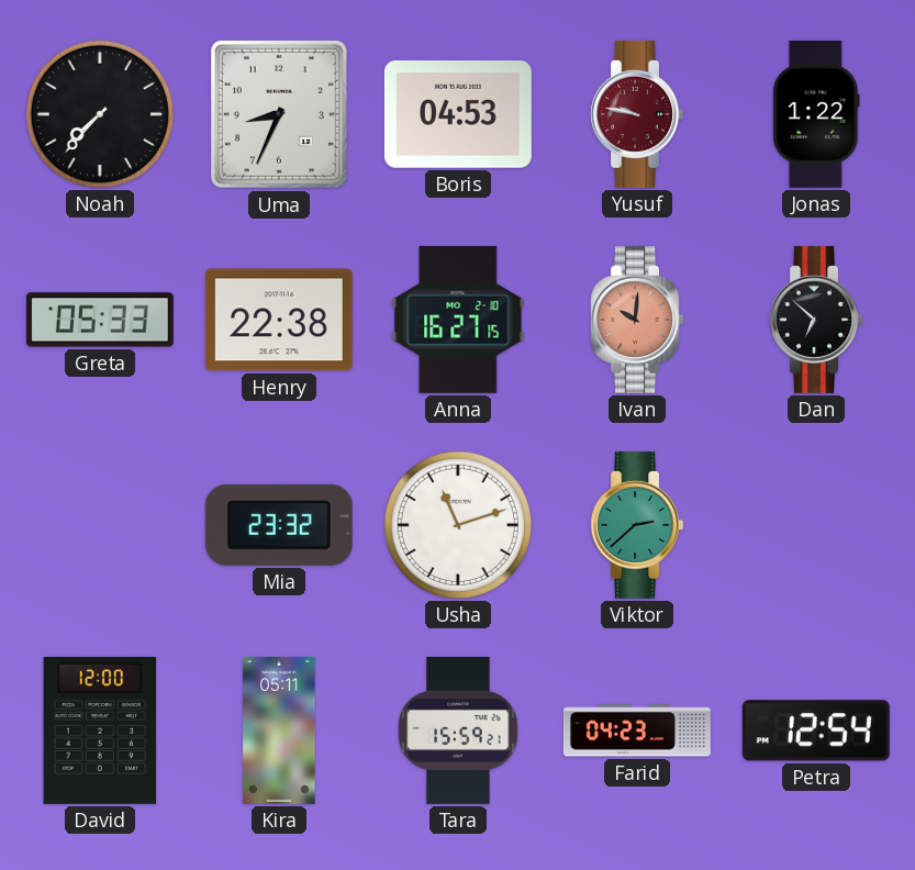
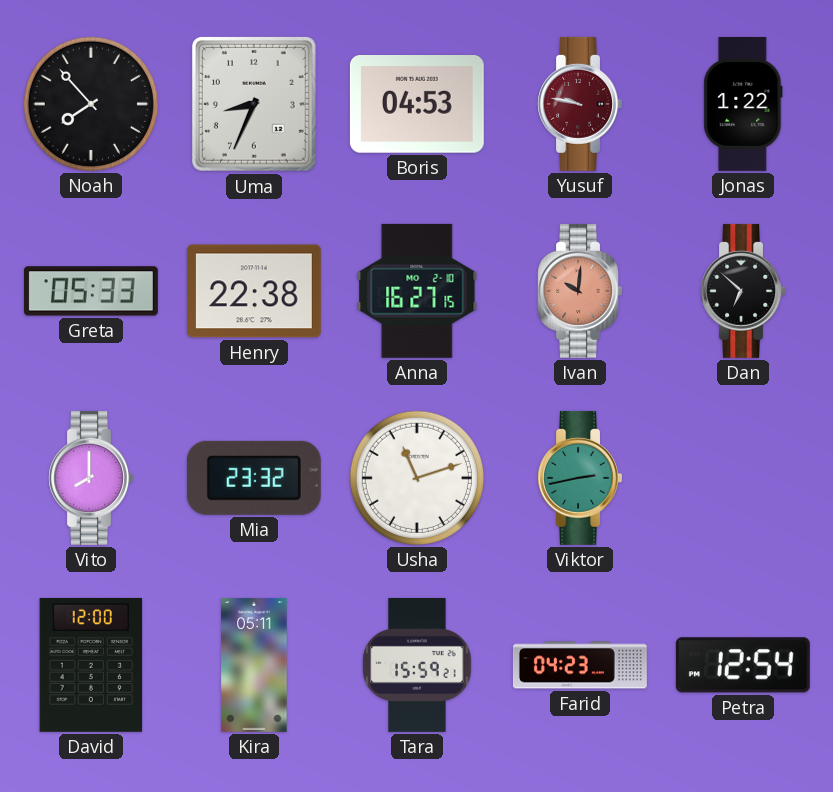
Noah: 7:37 -> 7:53
Vito: none -> 8:00
Viktor: 2:38 -> 2:43
